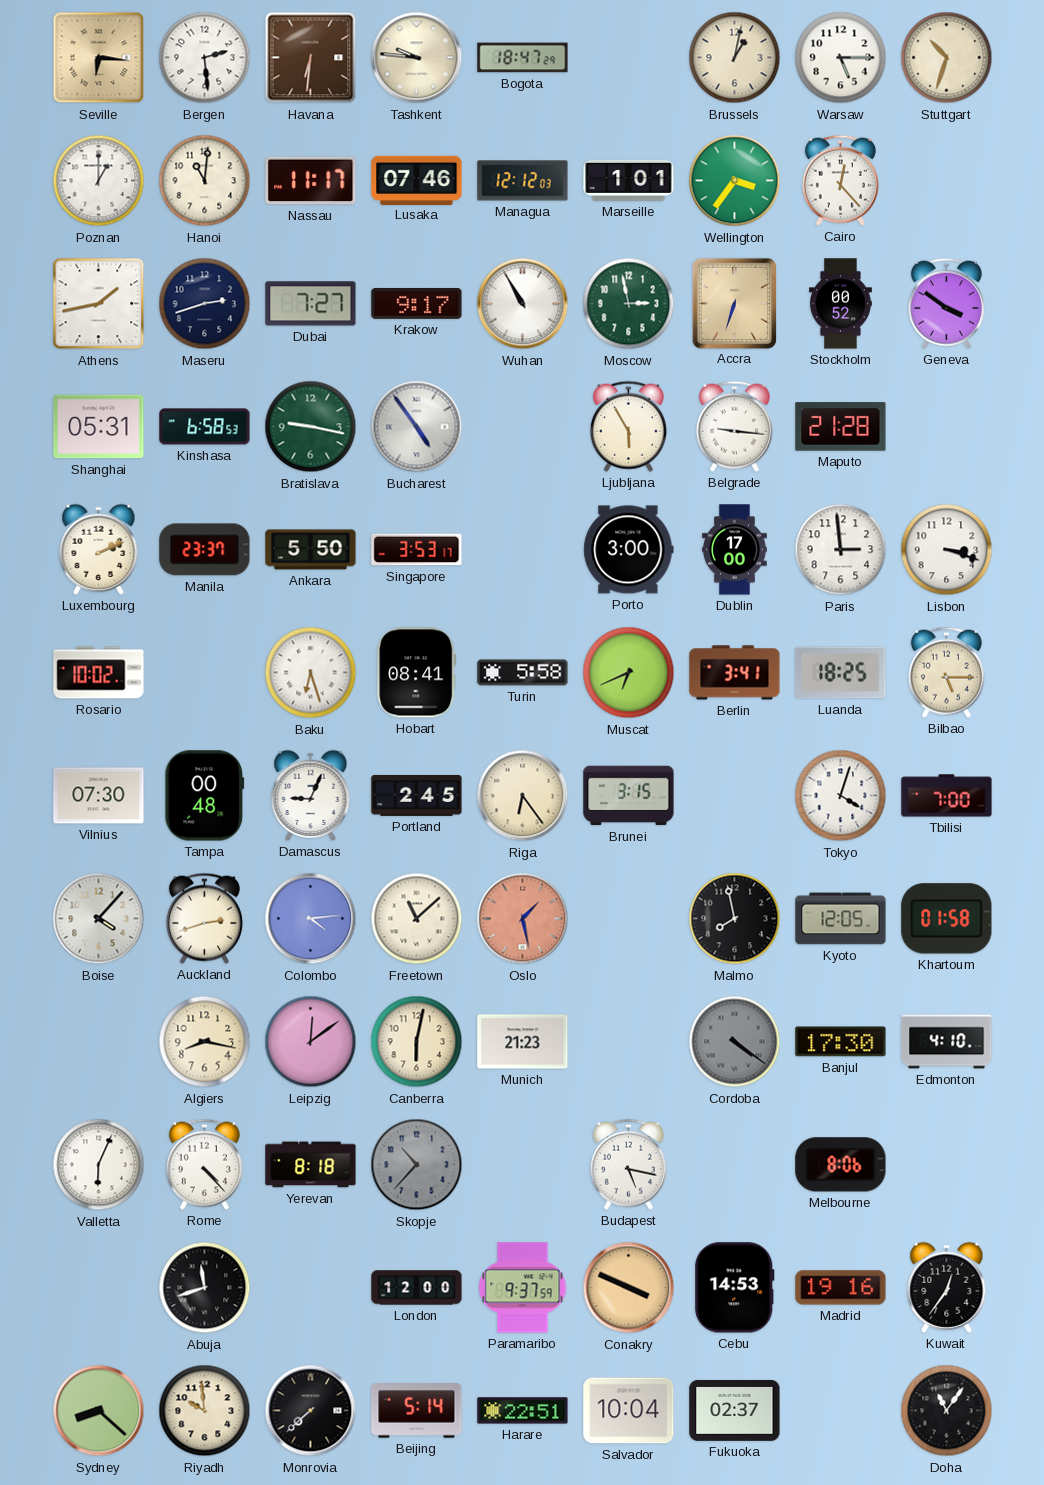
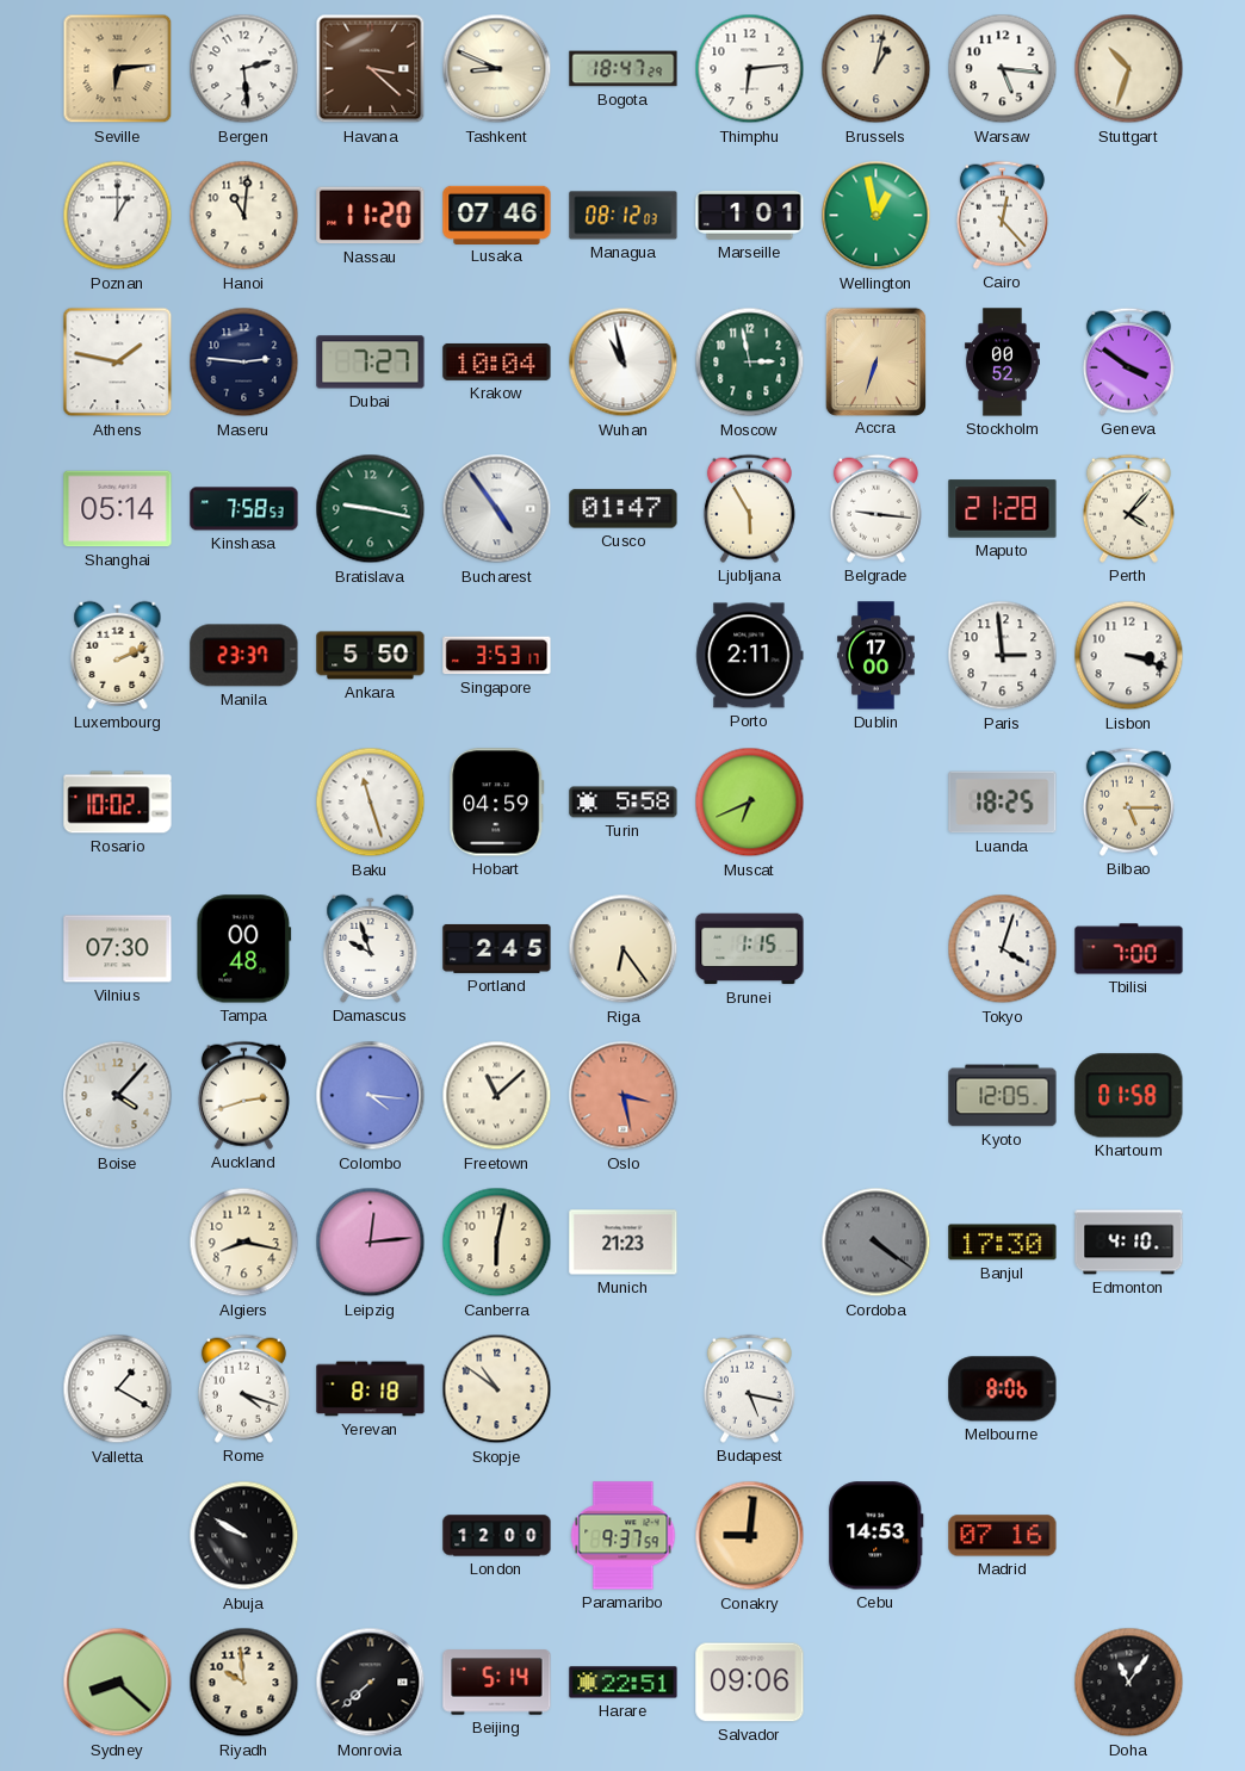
Seville: 6:16 -> 6:14
Havana: 6:31 -> 3:22
Tashkent: 9:46 -> 8:49
Thimphu: none -> 6:14
Warsaw: 5:15 -> 5:16
Nassau: 11:17 -> 11:20
Managua: 12:12 -> 08:12
Wellington: 3:36 -> 12:58
Athens: 1:43 -> 1:47
Maseru: 2:42 -> 2:46
Krakow: 9:17 -> 10:04
Wuhan: 10:55 -> 10:58
Shanghai: 05:31 -> 05:14
Kinshasa: 6:58 -> 7:58
Cusco: none -> 01:47
Perth: none -> 4:07
Porto: 3:00 -> 2:11
Baku: 6:27 -> 11:27
Hobart: 08:41 -> 04:59
Berlin: 3:41 -> none
Damascus: 9:04 -> 9:57
Brunei: 3:15 -> 1:15
Colombo: 4:14 -> 4:16
Oslo: 1:28 -> 3:28
Malmo: 7:58 -> none
Leipzig: 12:09 -> 12:14
Valletta: 6:04 -> 1:20
Rome: 4:23 -> 4:18
Skopje: 10:37 -> 10:51
Skopje dial: grey -> cream
Abuja: 11:42 -> 9:50
Conakry: 3:49 -> 9:01
Madrid: 19:16 -> 07:16
Kuwait: 12:36 -> none
Salvador: 10:04 -> 09:06
Fukuoka: 02:37 -> none
